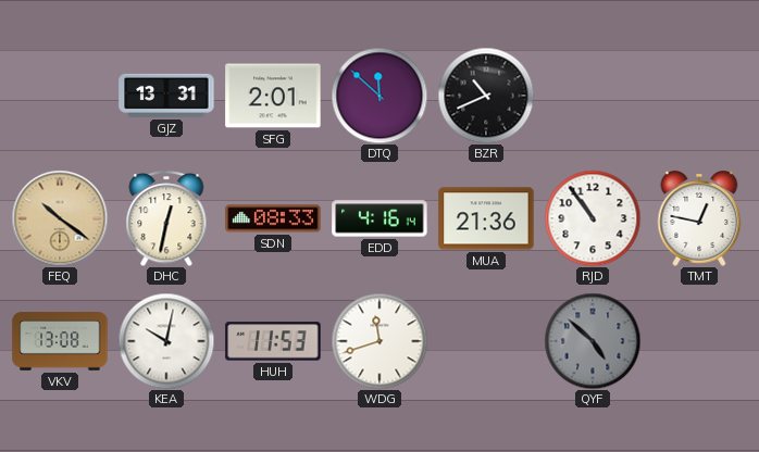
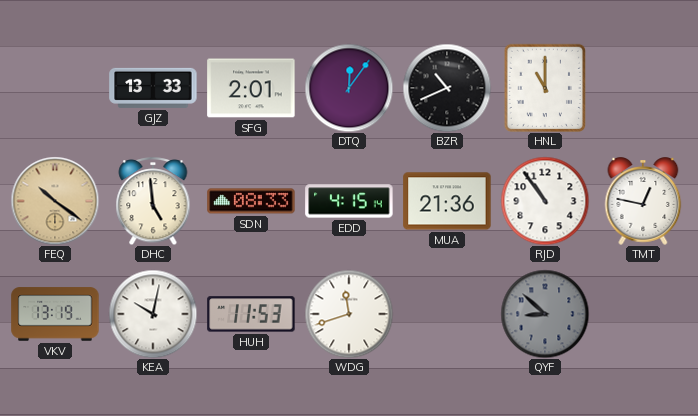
GJZ: 13:31 -> 13:33
DTQ: 11:52 -> 12:06
HNL: none -> 11:00
DHC: 12:32 -> 4:59
EDD: 4:16 -> 4:15
VKV: 13:08 -> 13:19
QYF: 4:52 -> 8:52
